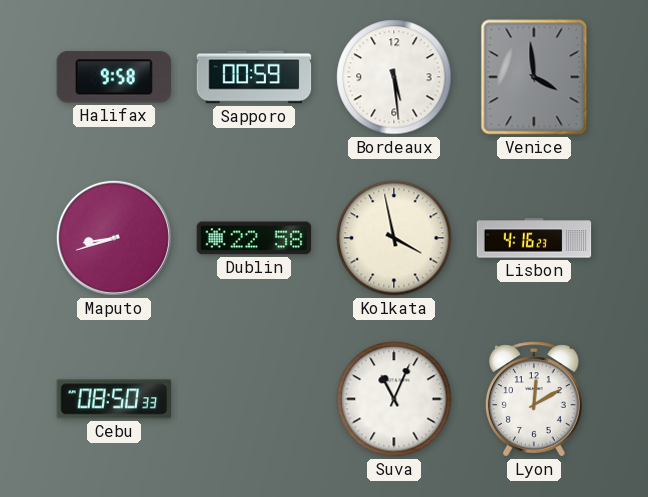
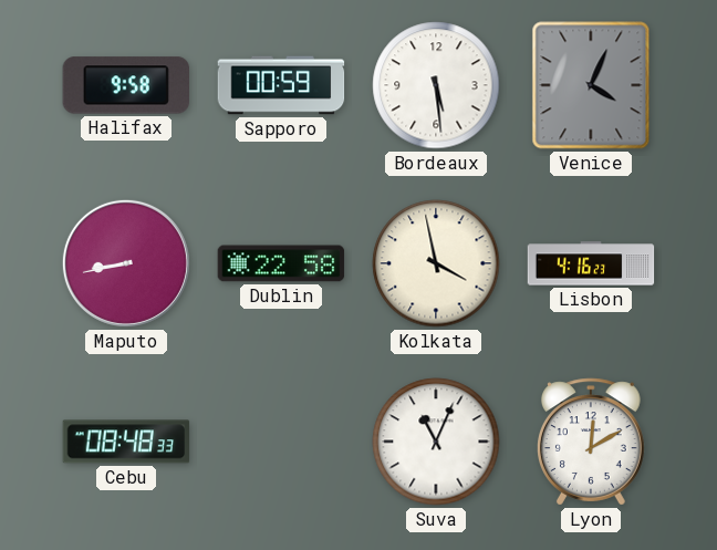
Venice: 3:59 -> 4:04
Maputo: 8:42 -> 8:43
Cebu: 08:50 -> 08:48
